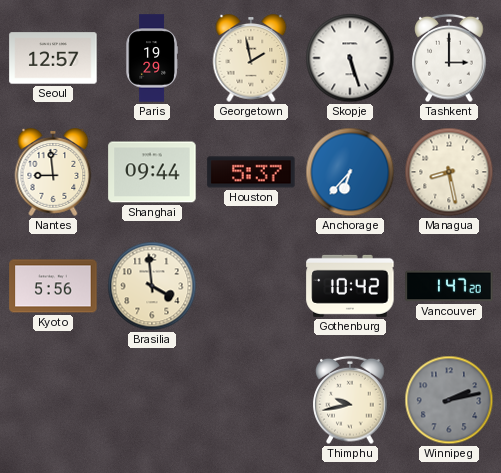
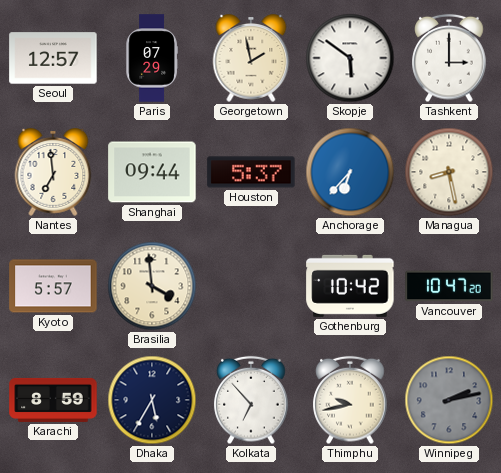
Paris: 19:29 -> 07:29
Skopje: 5:27 -> 5:51
Nantes: 8:59 -> 6:59
Kyoto: 5:56 -> 5:57
Vancouver: 1:47 -> 10:47
Karachi: none -> 8:59
Dhaka: none -> 5:35
Kolkata: none -> 6:53
